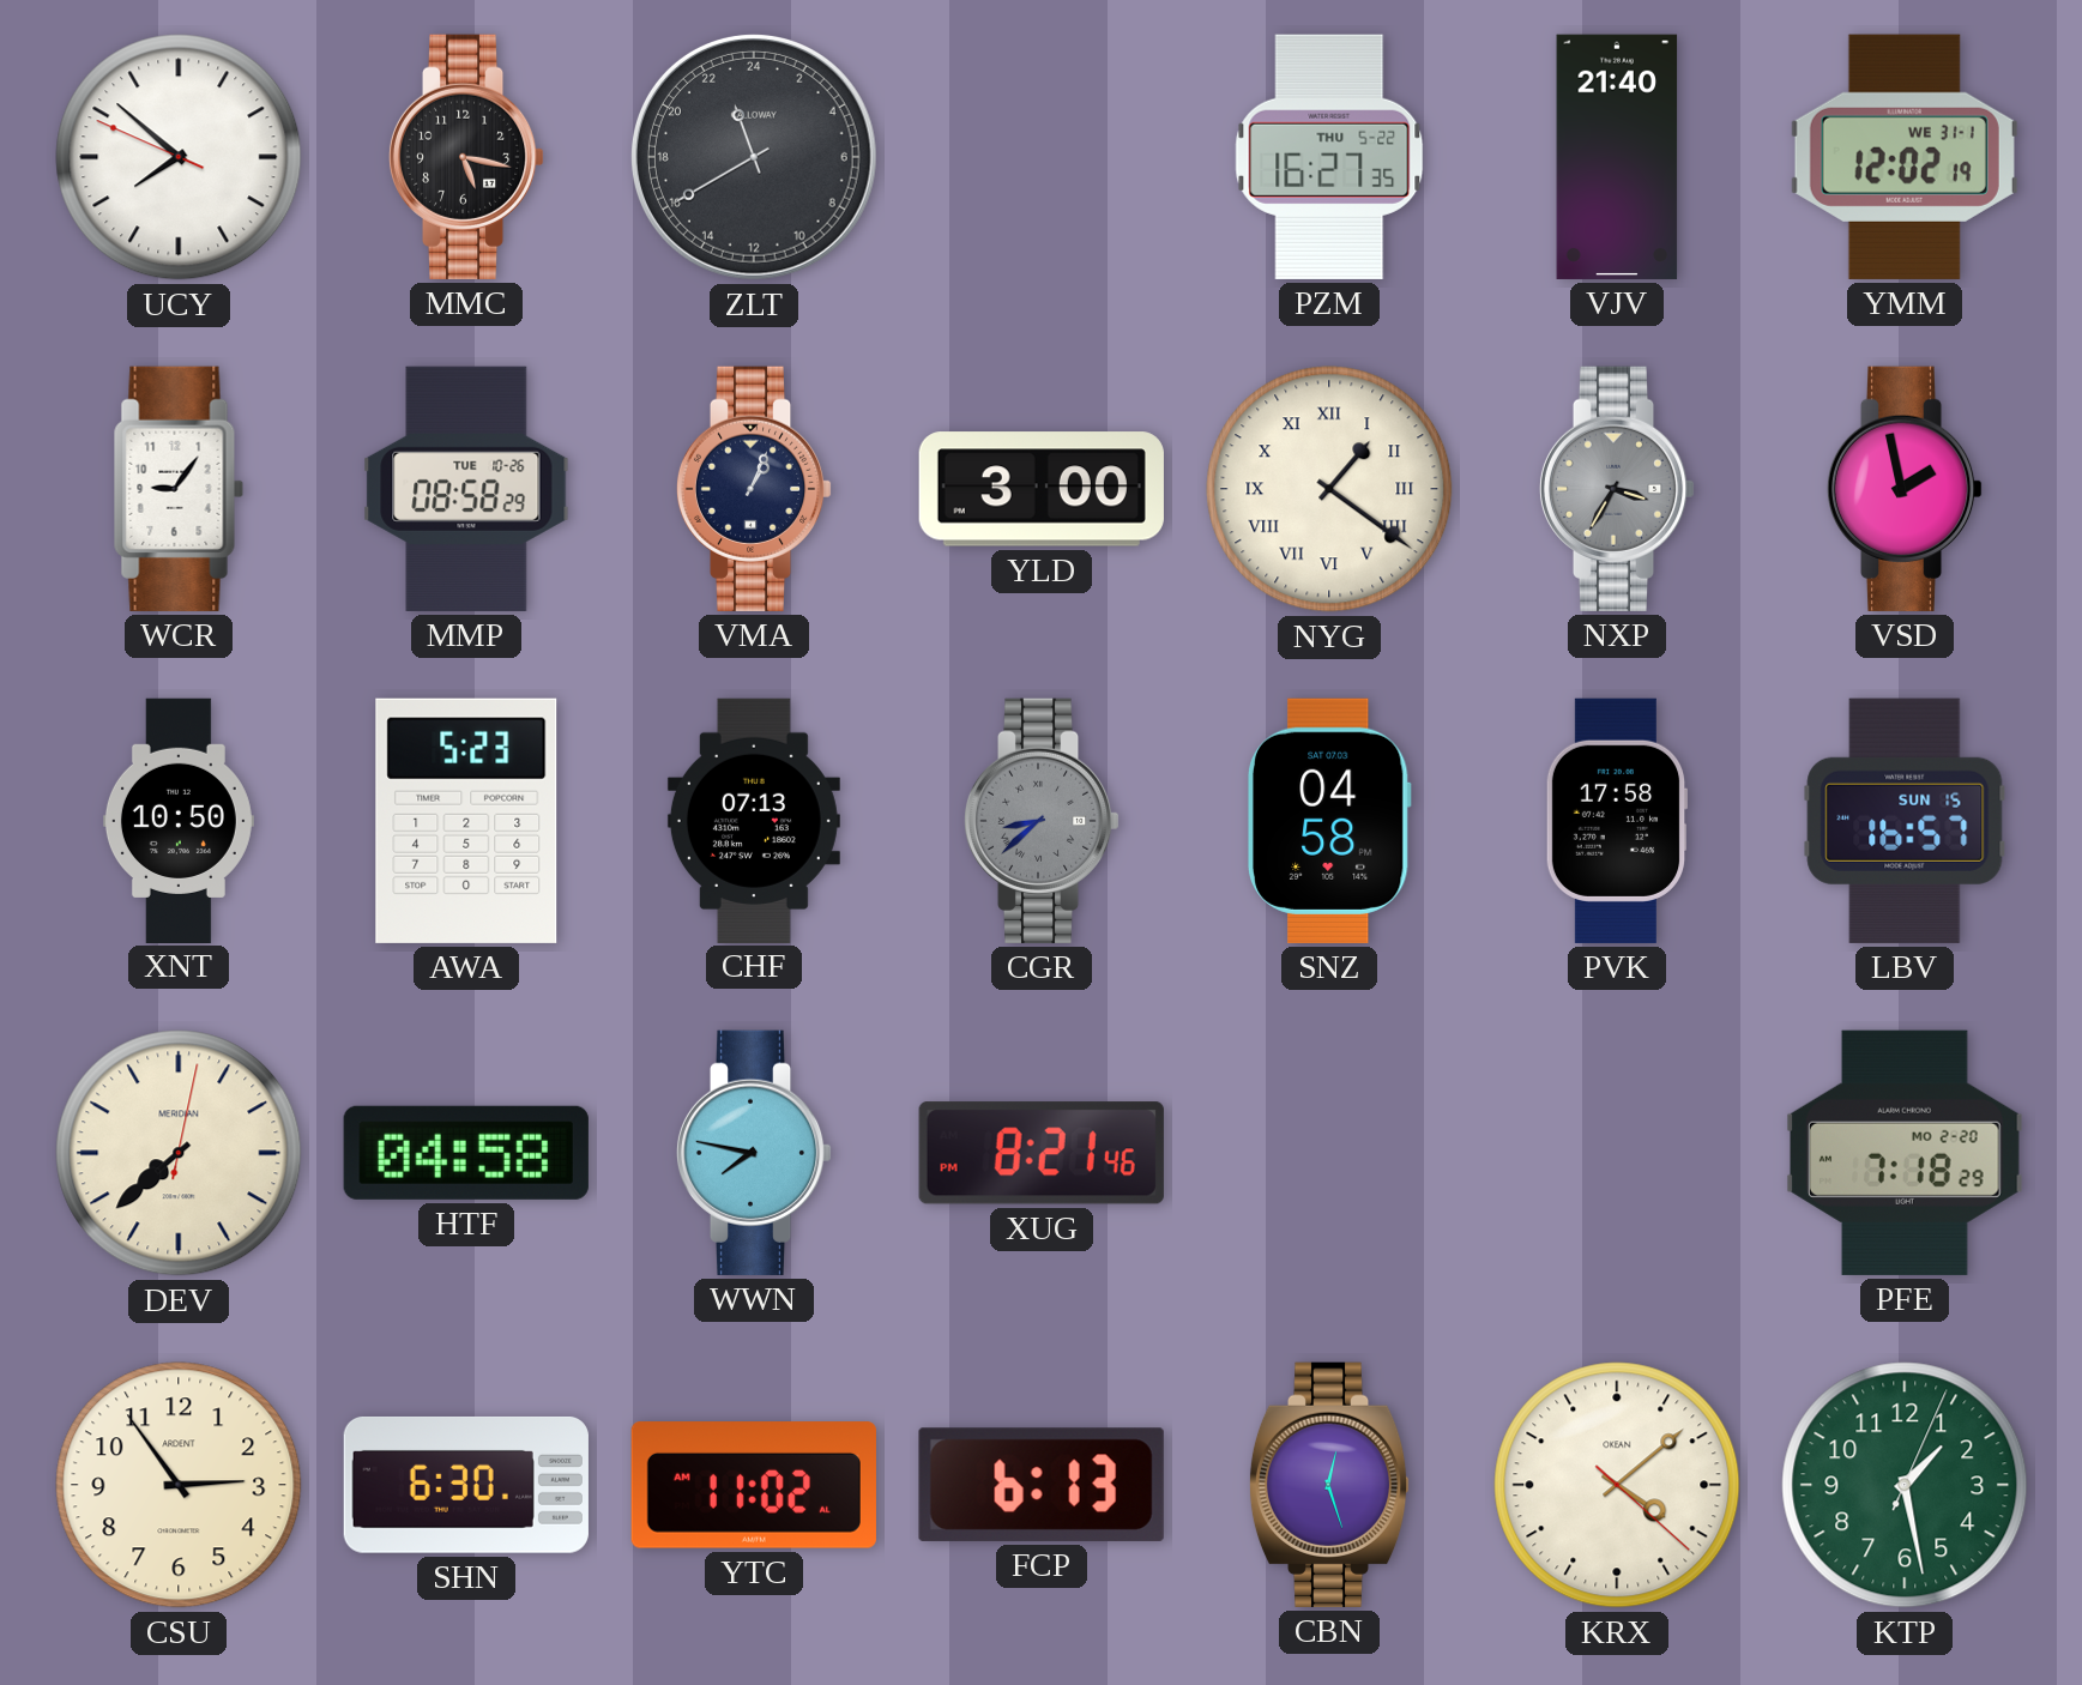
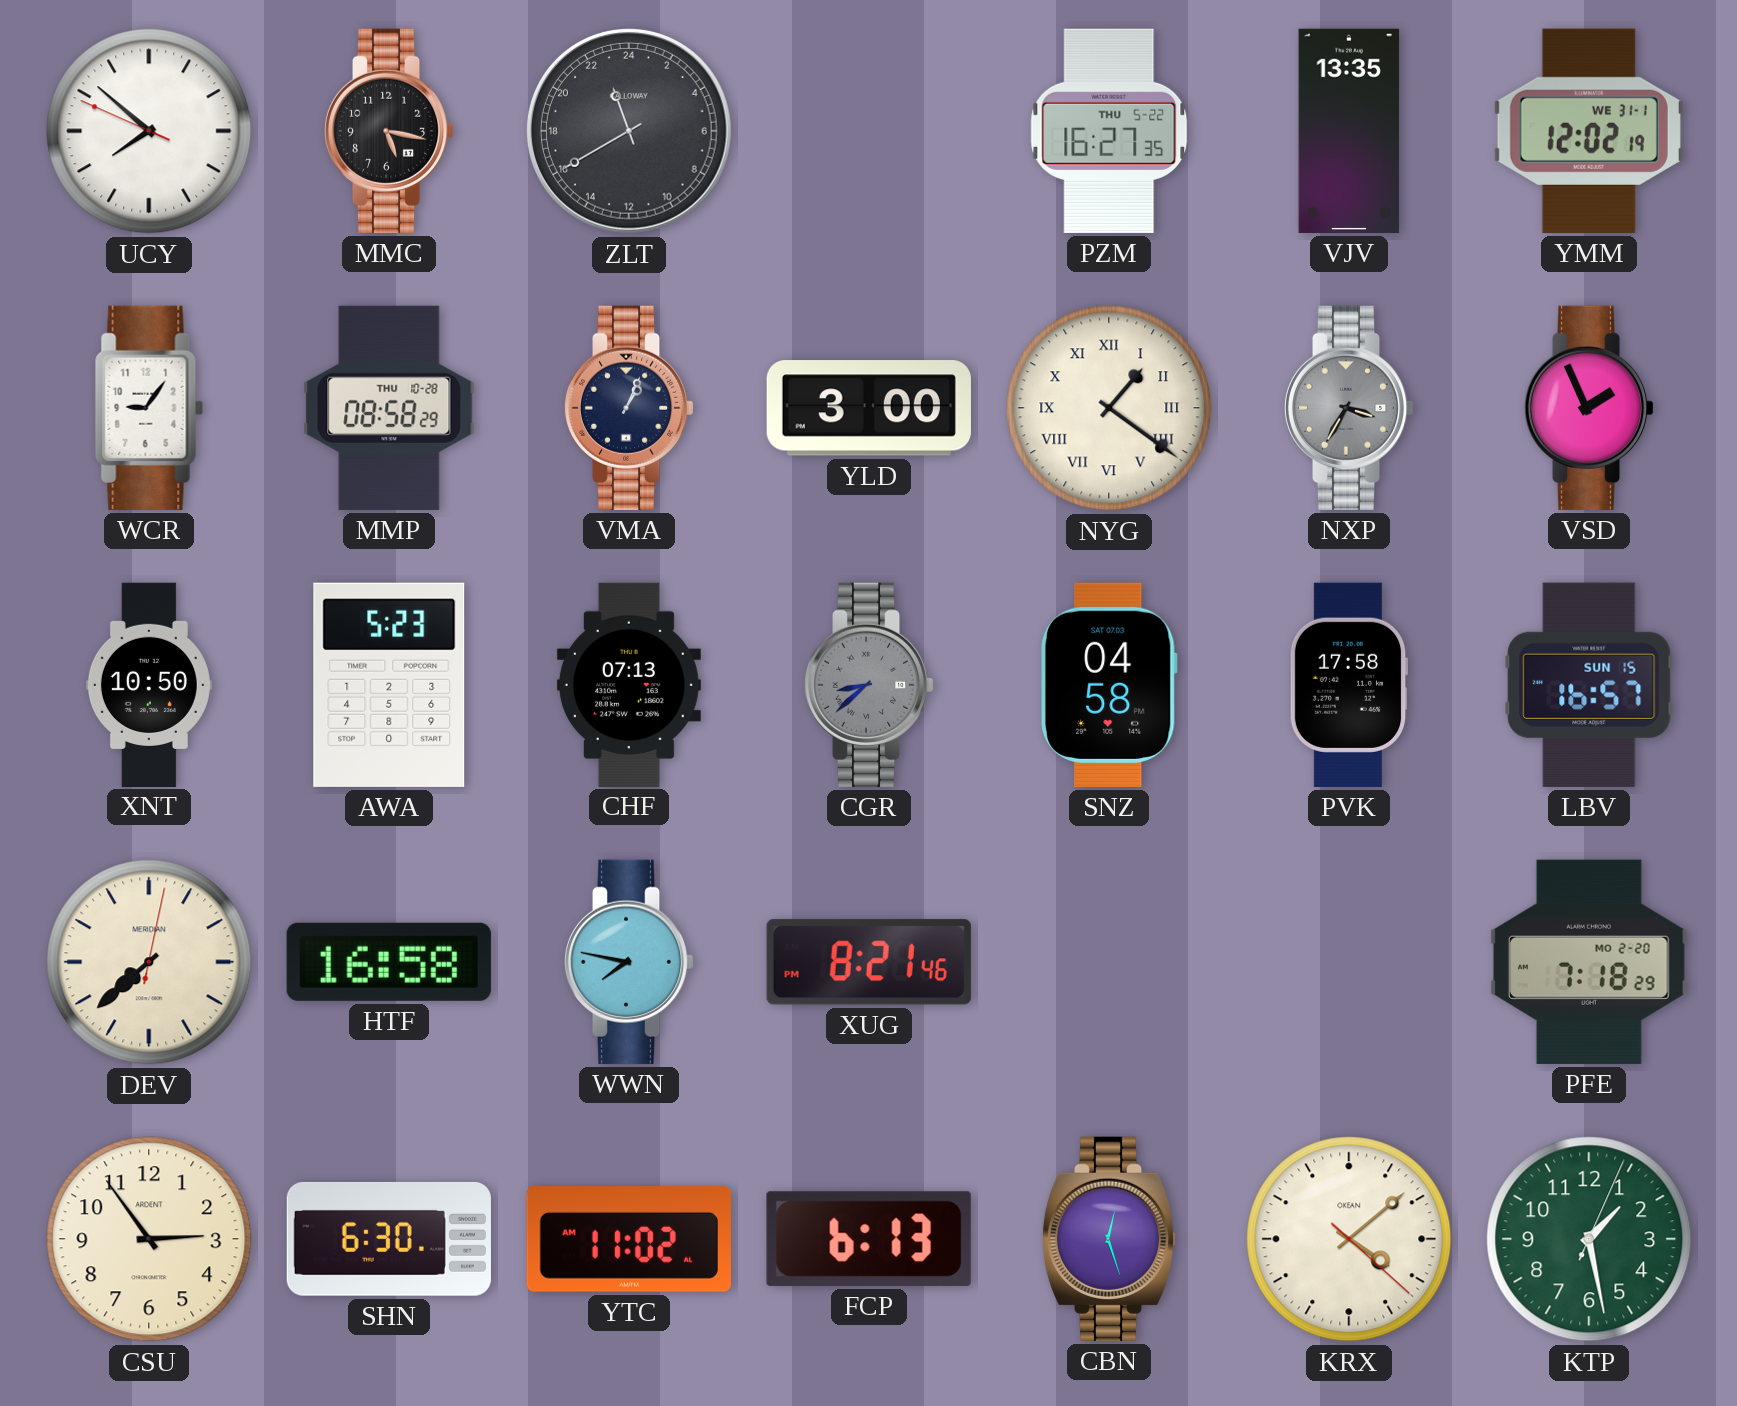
VJV: 21:40 -> 13:35
MMP date: TUE 10-26 -> THU 10-28
VSD: 1:58 -> 1:56
HTF: 04:58 -> 16:58
